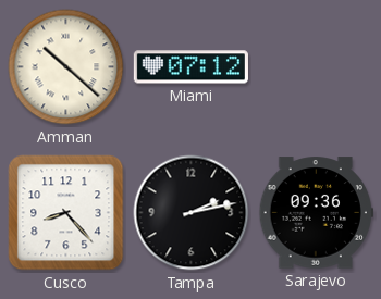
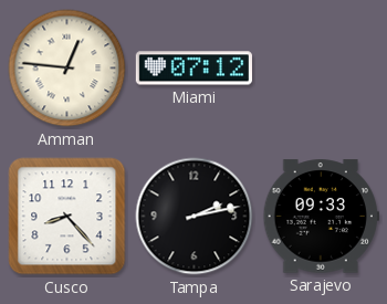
Amman: 10:22 -> 12:46
Sarajevo: 09:36 -> 09:33
